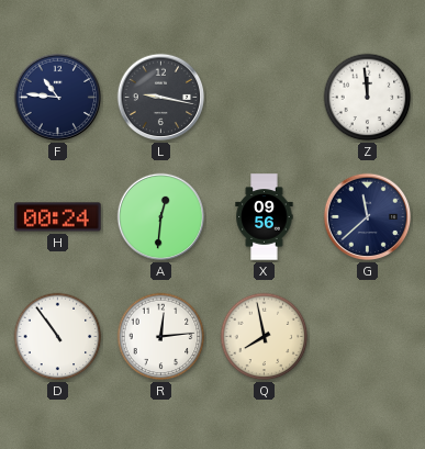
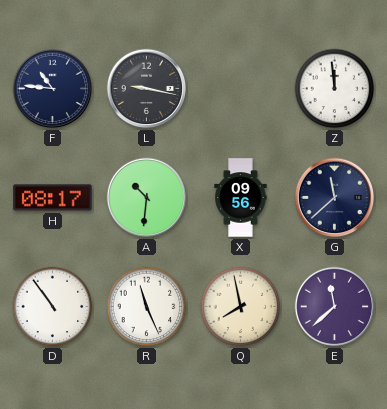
H: 00:24 -> 08:17
A: 12:31 -> 10:31
R: 12:14 -> 11:26
E: none -> 11:38
